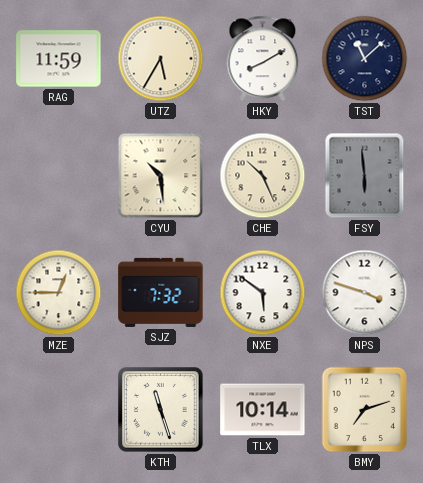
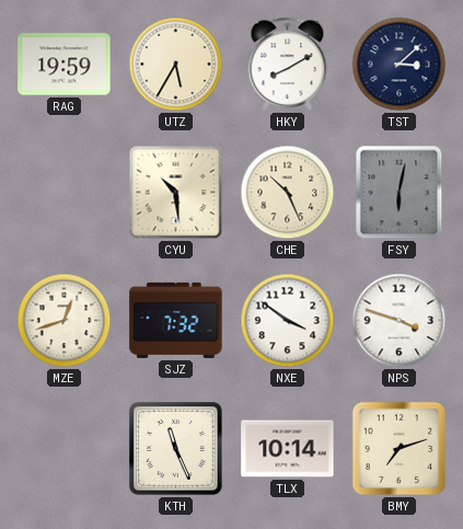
RAG: 11:59 -> 19:59
TST: 11:08 -> 3:08
FSY: 5:59 -> 6:02
MZE: 12:45 -> 12:42
NXE: 5:51 -> 3:51
KTH: 11:27 -> 11:26
